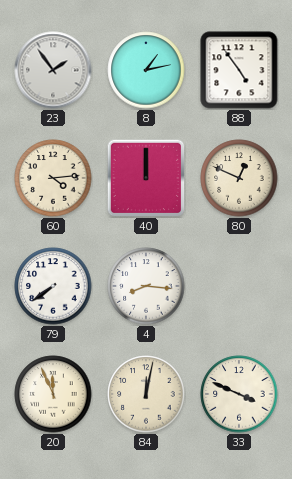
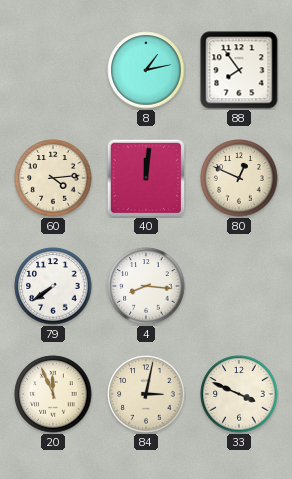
23: 1:54 -> none
88: 4:54 -> 7:54
40: 12:00 -> 12:01
84: 12:02 -> 3:02
